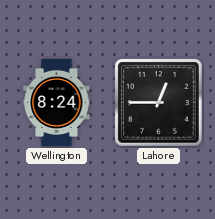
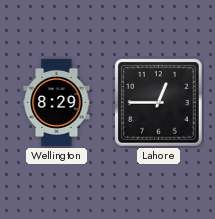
Wellington: 8:24 -> 8:29
